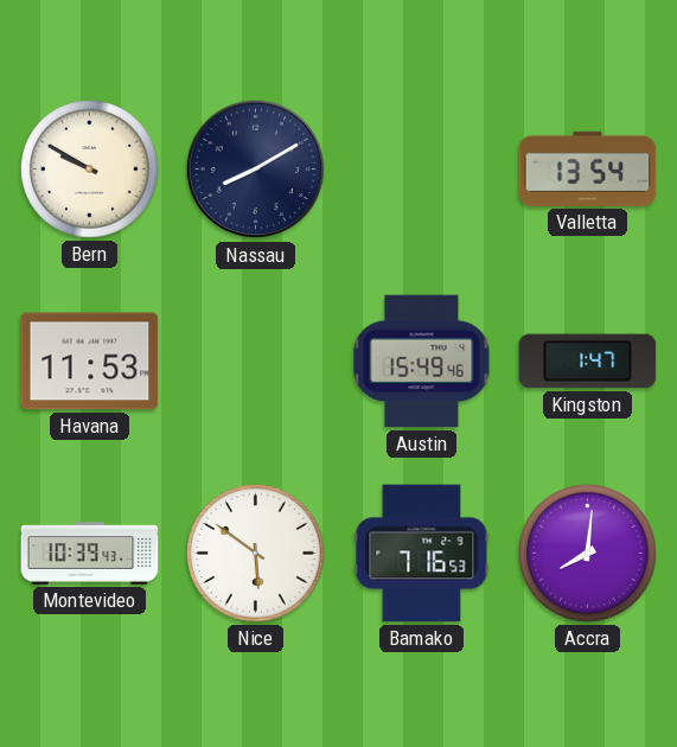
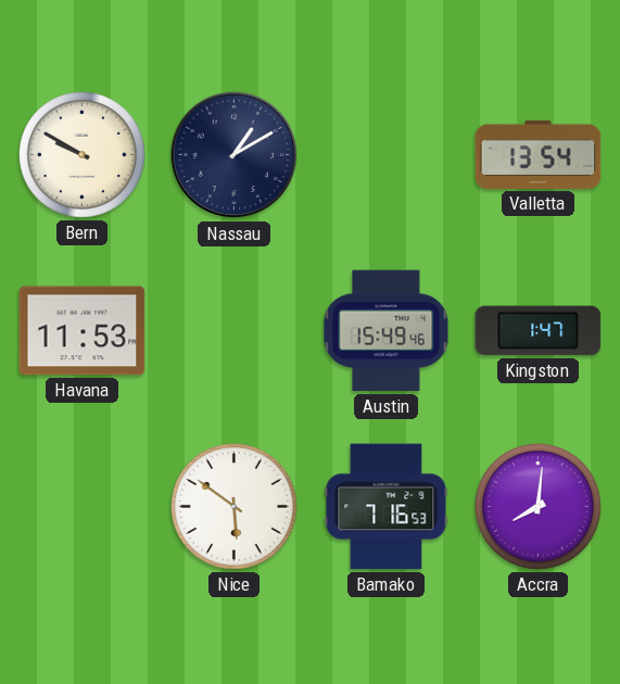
Nassau: 8:10 -> 1:10
Montevideo: 10:39 -> none
